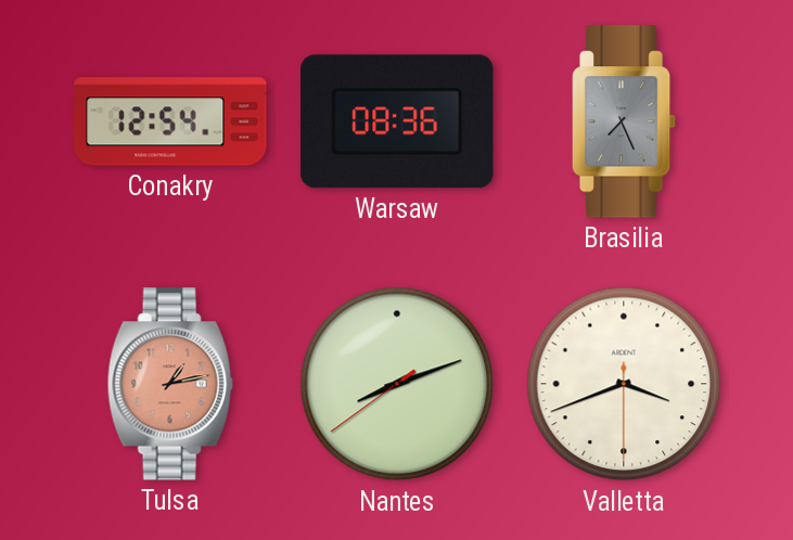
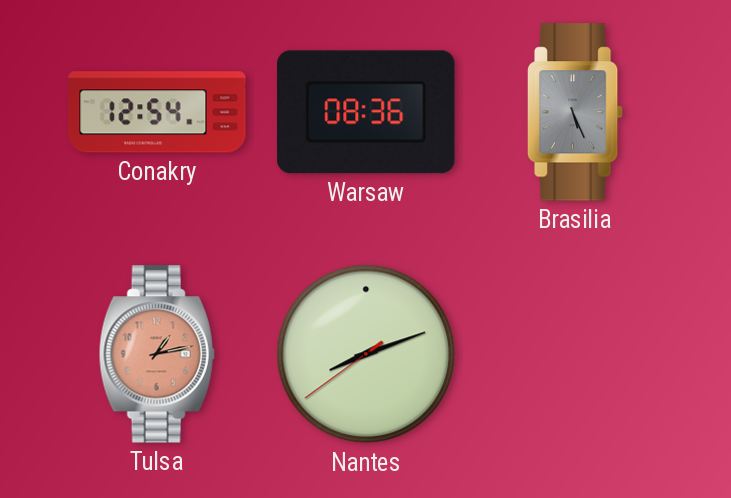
Brasilia: 7:26 -> 5:26
Valletta: 3:41 -> none
